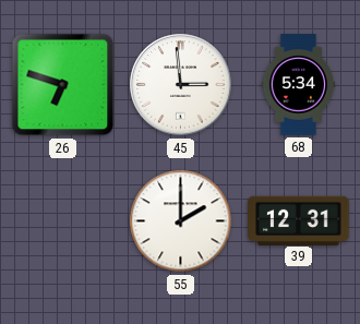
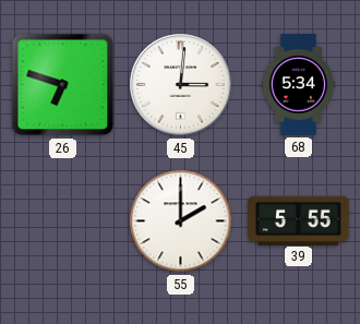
45: 2:59 -> 3:01
39: 12:31 -> 5:55
